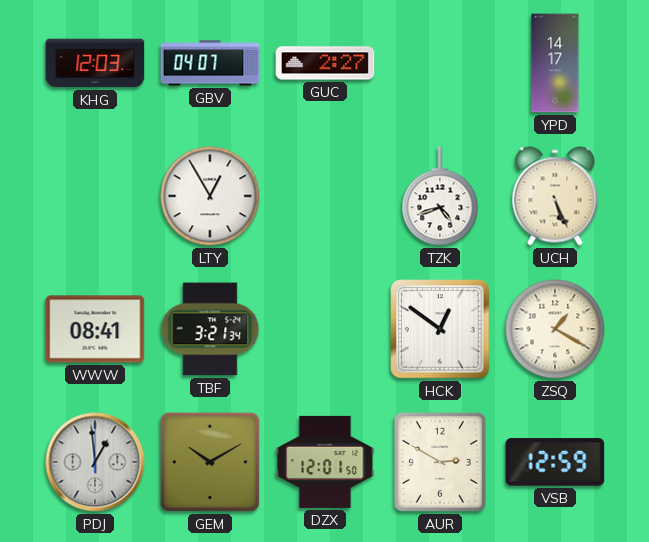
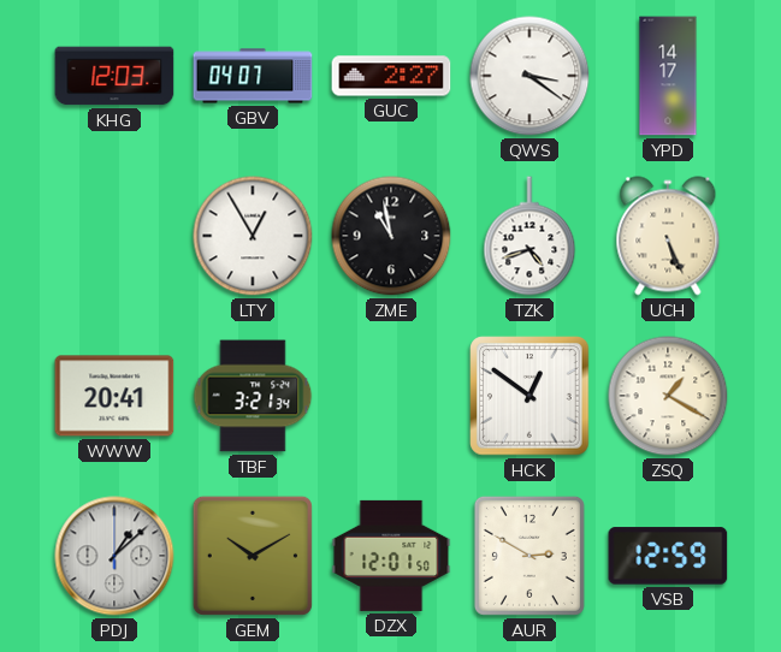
QWS: none -> 3:21
ZME: none -> 10:58
WWW: 08:41 -> 20:41
PDJ: 12:59 -> 1:08
